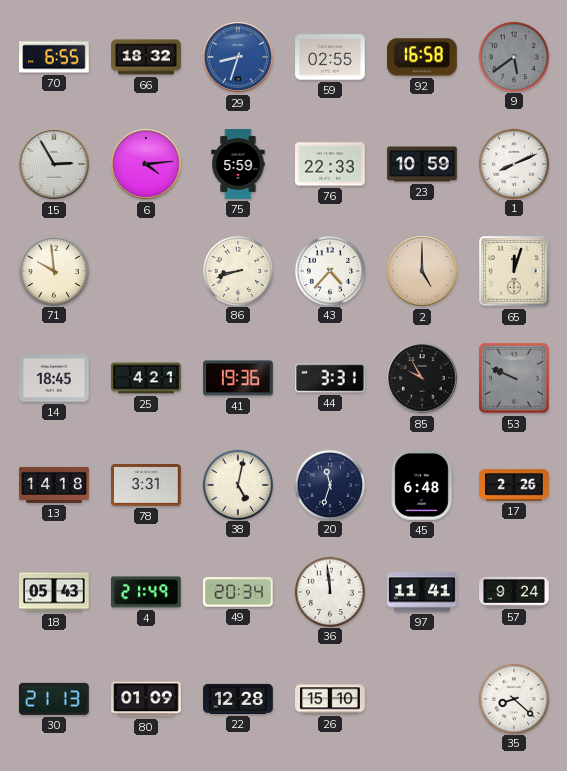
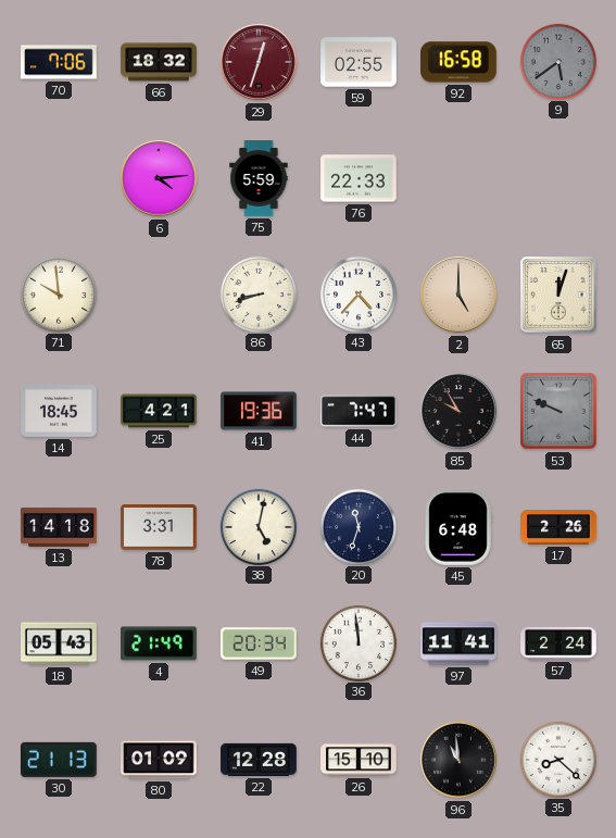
70: 6:55 -> 7:06
29: 8:33 -> 12:33
29 dial: blue -> burgundy
15: 2:55 -> none
23: 10:59 -> none
1: 8:11 -> none
44: 3:31 -> 7:47
57: 9:24 -> 2:24
96: none -> 10:59
